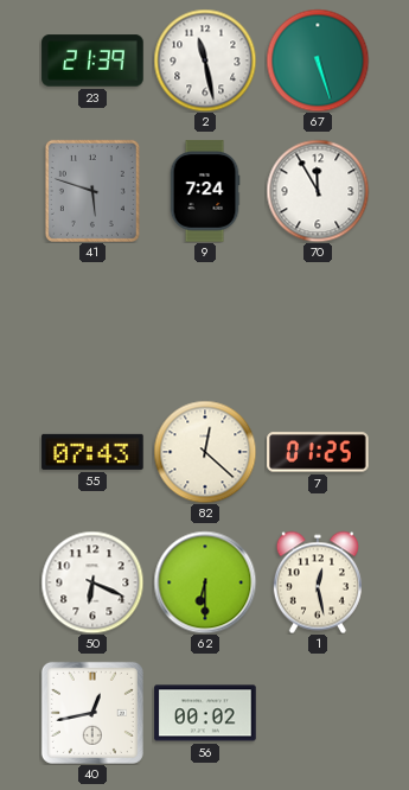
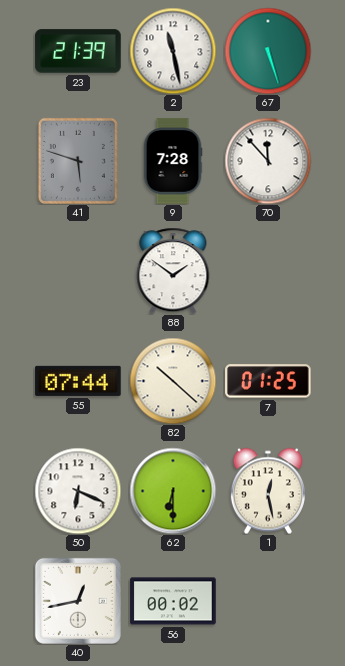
9: 7:24 -> 7:28
70: 11:55 -> 11:53
88: none -> 1:51
55: 07:43 -> 07:44
82: 12:22 -> 10:22
